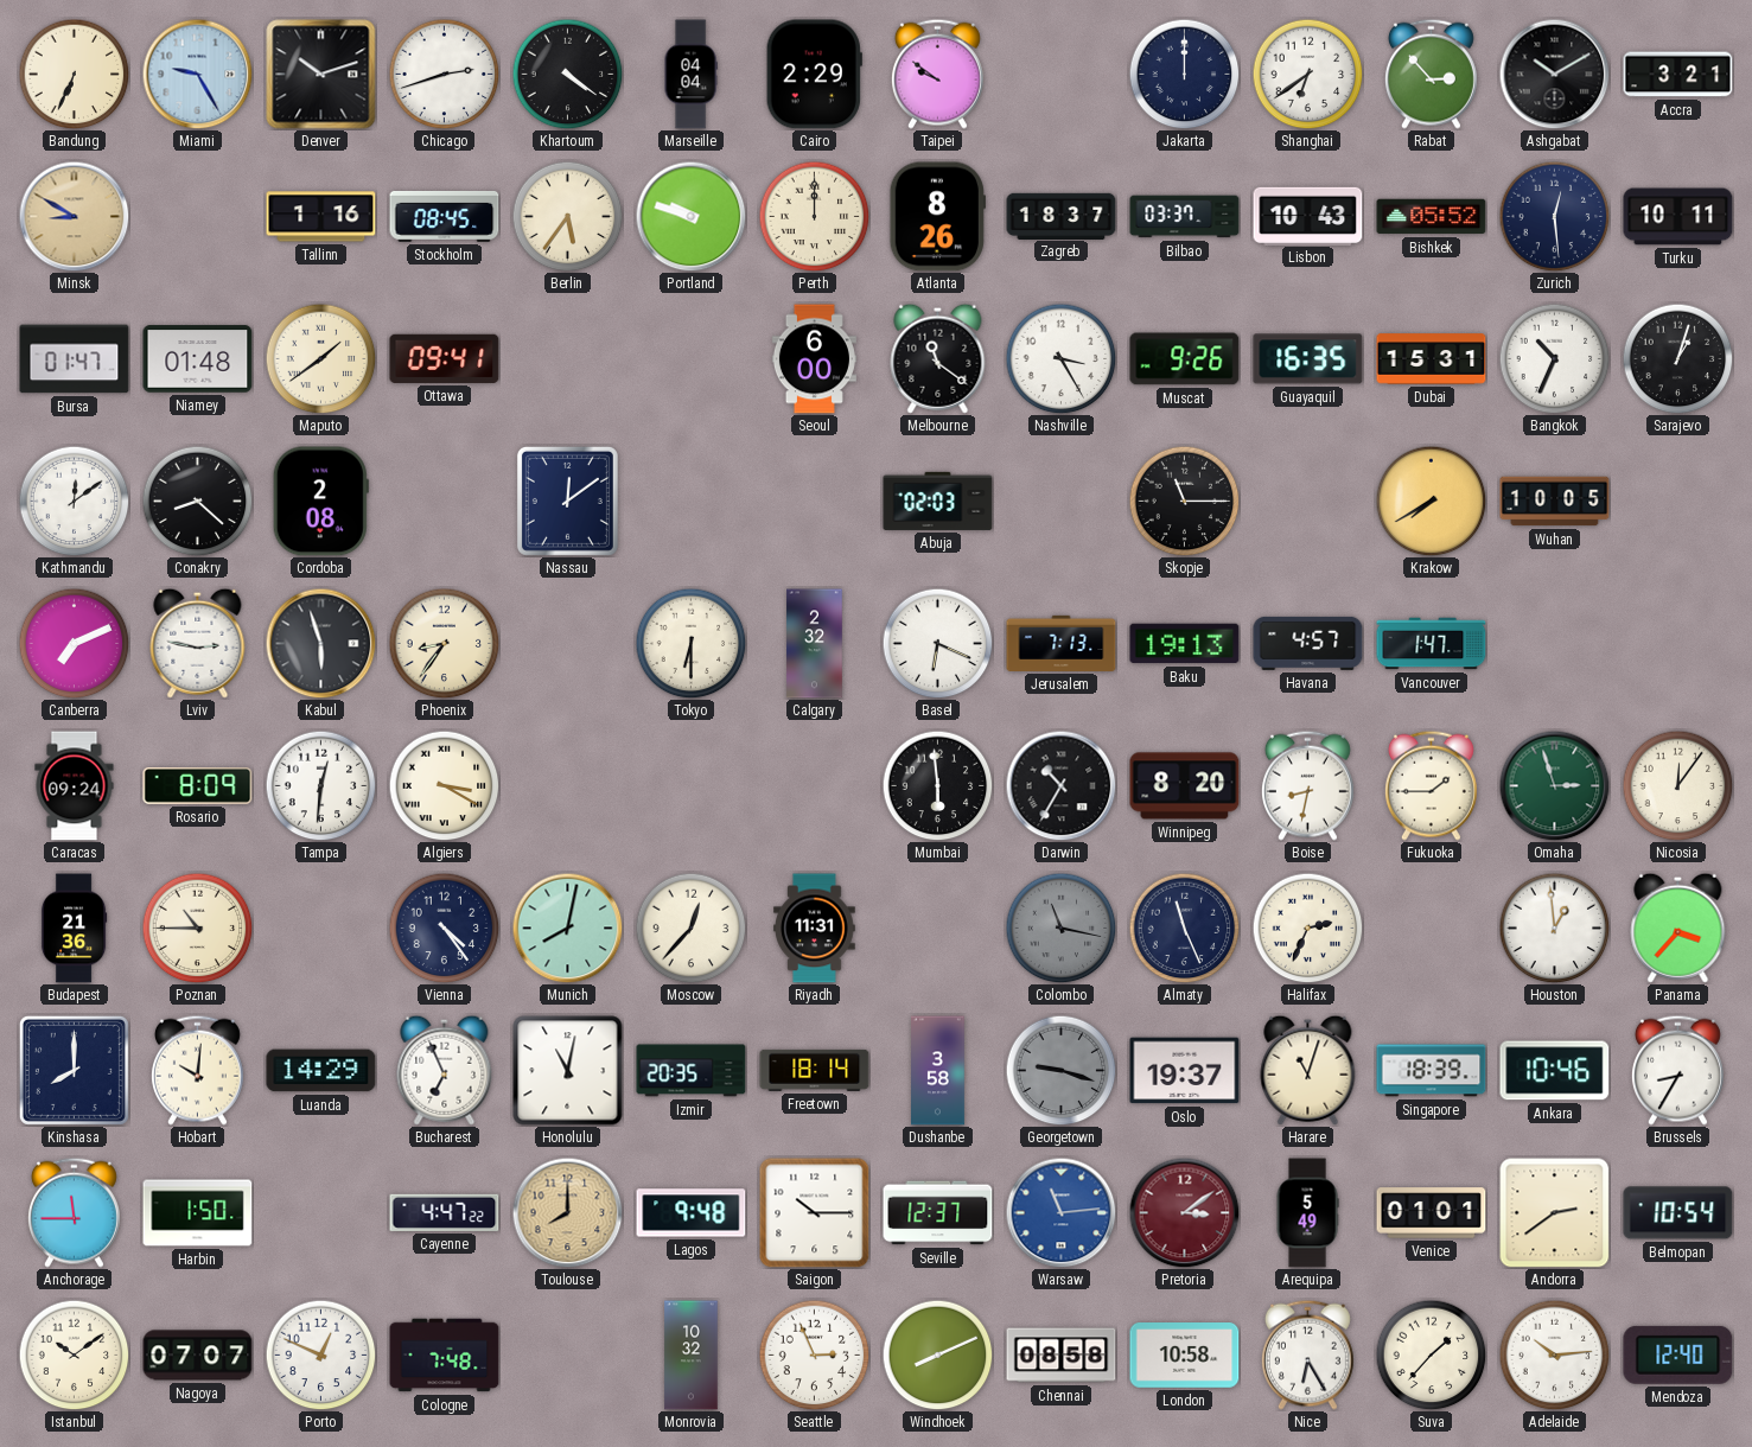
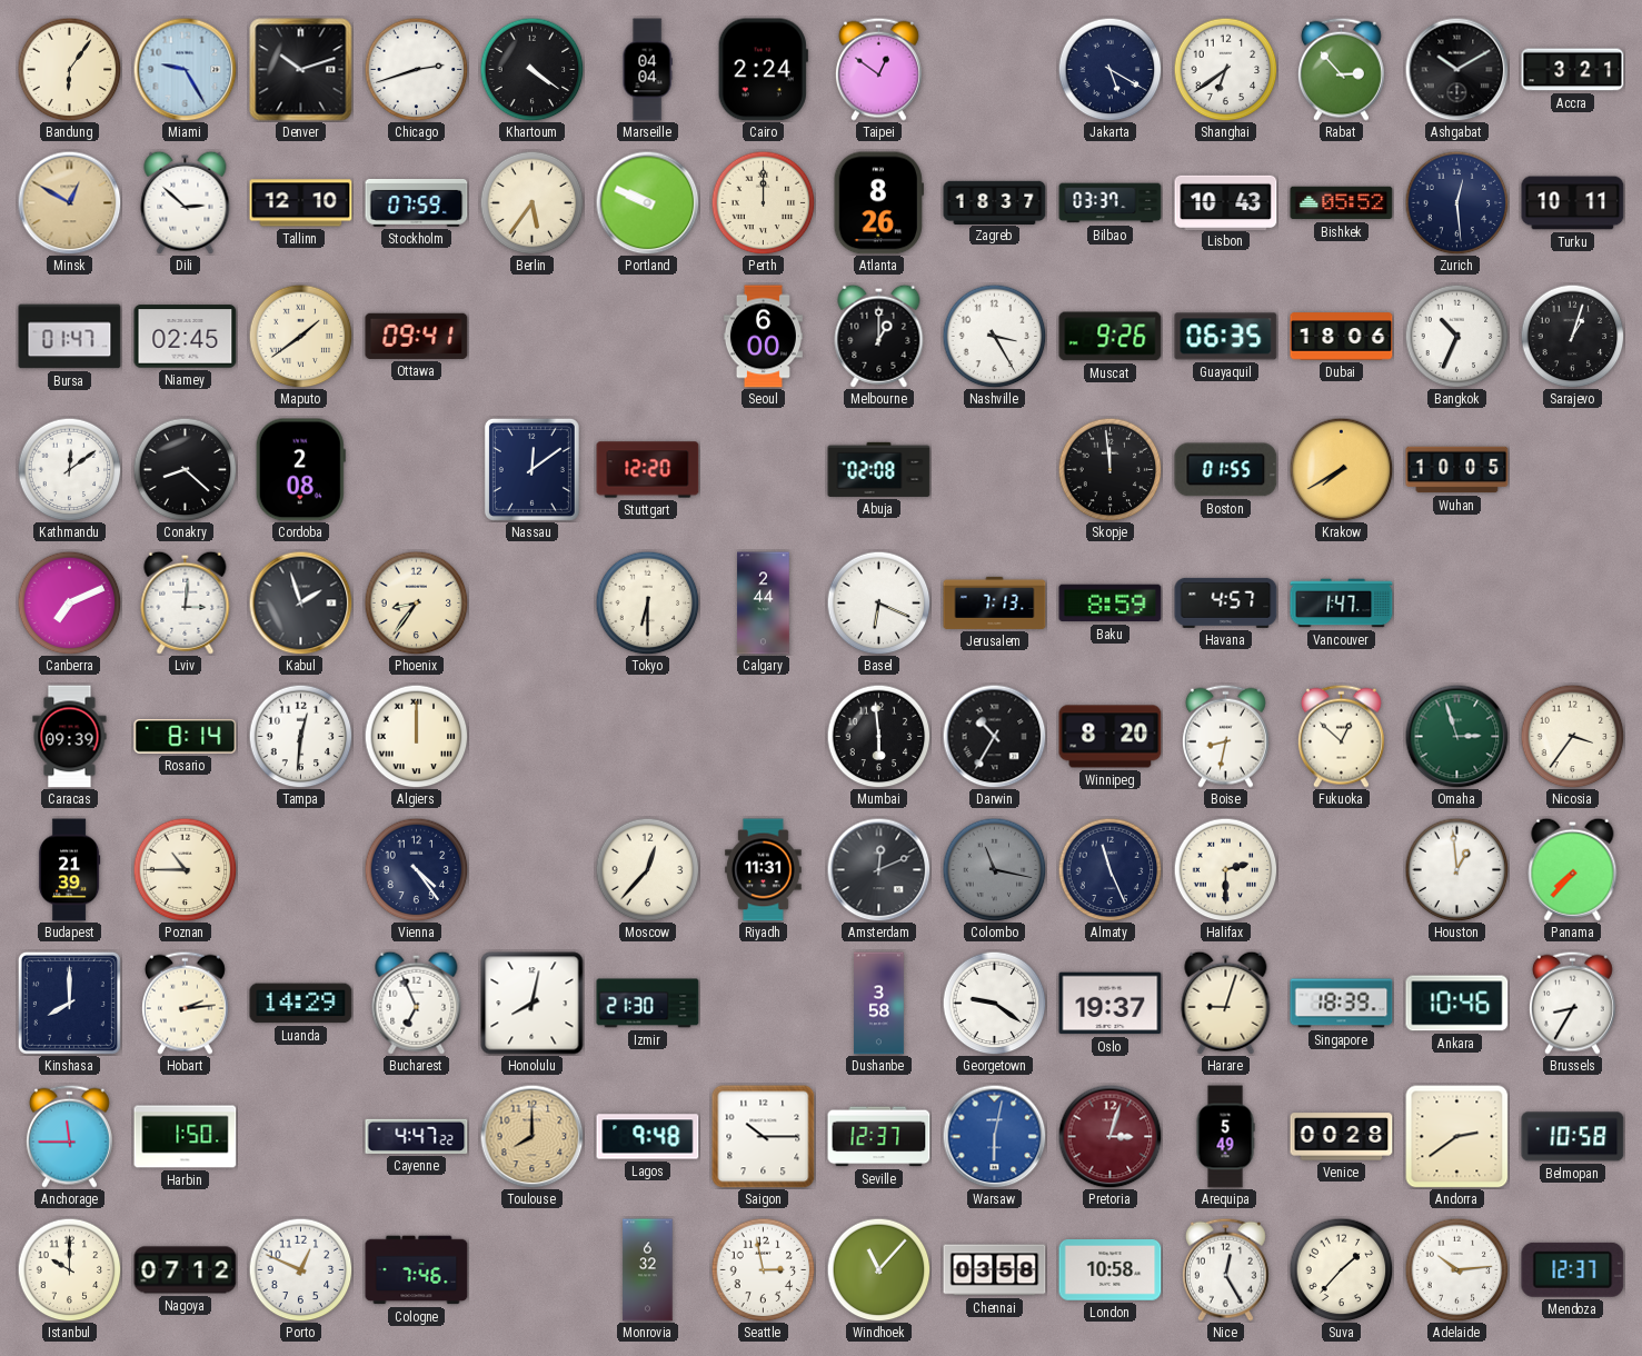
Bandung: 6:34 -> 6:06
Cairo: 2:29 -> 2:24
Taipei: 9:51 -> 12:51
Jakarta: 12:00 -> 5:20
Minsk: 8:50 -> 12:50
Dili: none -> 2:52
Tallinn: 1:16 -> 12:10
Stockholm: 08:45 -> 07:59
Portland: 9:48 -> 9:49
Niamey: 01:48 -> 02:45
Melbourne: 11:21 -> 1:00
Guayaquil: 16:35 -> 06:35
Dubai: 15:31 -> 18:06
Stuttgart: none -> 12:20
Abuja: 02:03 -> 02:08
Skopje: 11:15 -> 11:59
Boston: none -> 01:55
Lviv: 2:47 -> 3:01
Kabul: 5:57 -> 1:57
Calgary: 2:32 -> 2:44
Baku: 19:13 -> 8:59
Caracas: 09:24 -> 09:39
Rosario: 8:09 -> 8:14
Algiers: 3:20 -> 12:00
Fukuoka: 1:45 -> 12:52
Nicosia: 12:06 -> 3:36
Budapest: 21:36 -> 21:39
Munich: 8:02 -> none
Amsterdam: none -> 12:11
Halifax: 2:34 -> 2:30
Panama: 3:37 -> 7:37
Hobart: 10:01 -> 2:14
Honolulu: 11:02 -> 8:02
Izmir: 20:35 -> 21:30
Freetown: 18:14 -> none
Georgetown: 9:18 -> 9:21
Georgetown dial: grey -> white
Harare: 11:03 -> 9:03
Warsaw: 11:14 -> 6:02
Pretoria: 3:09 -> 3:03
Venice: 01:01 -> 00:28
Belmopan: 10:54 -> 10:58
Istanbul: 10:09 -> 10:00
Nagoya: 07:07 -> 07:12
Cologne: 7:48 -> 7:46
Monrovia: 10:32 -> 6:32
Seattle: 2:56 -> 2:58
Windhoek: 8:11 -> 11:07
Chennai: 08:58 -> 03:58
Nice: 6:25 -> 12:25
Mendoza: 12:40 -> 12:37
